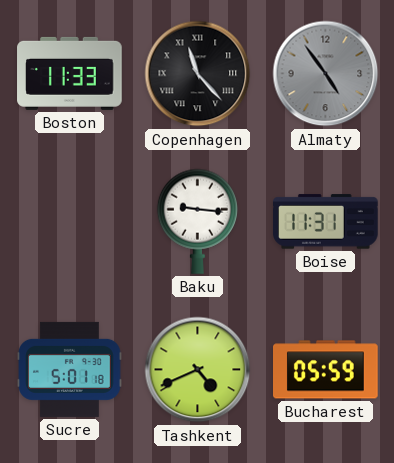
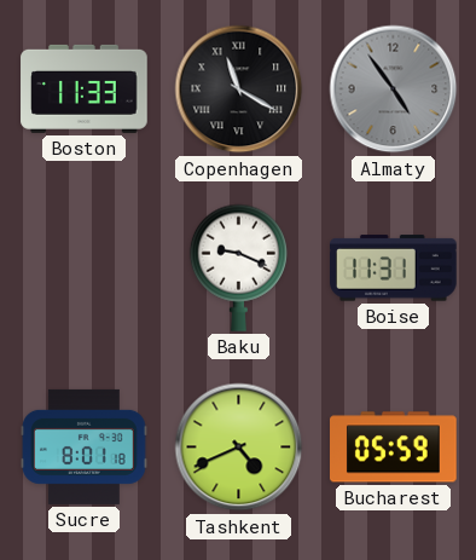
Copenhagen: 11:23 -> 11:20
Baku: 9:16 -> 9:19
Sucre: 5:01 -> 8:01
